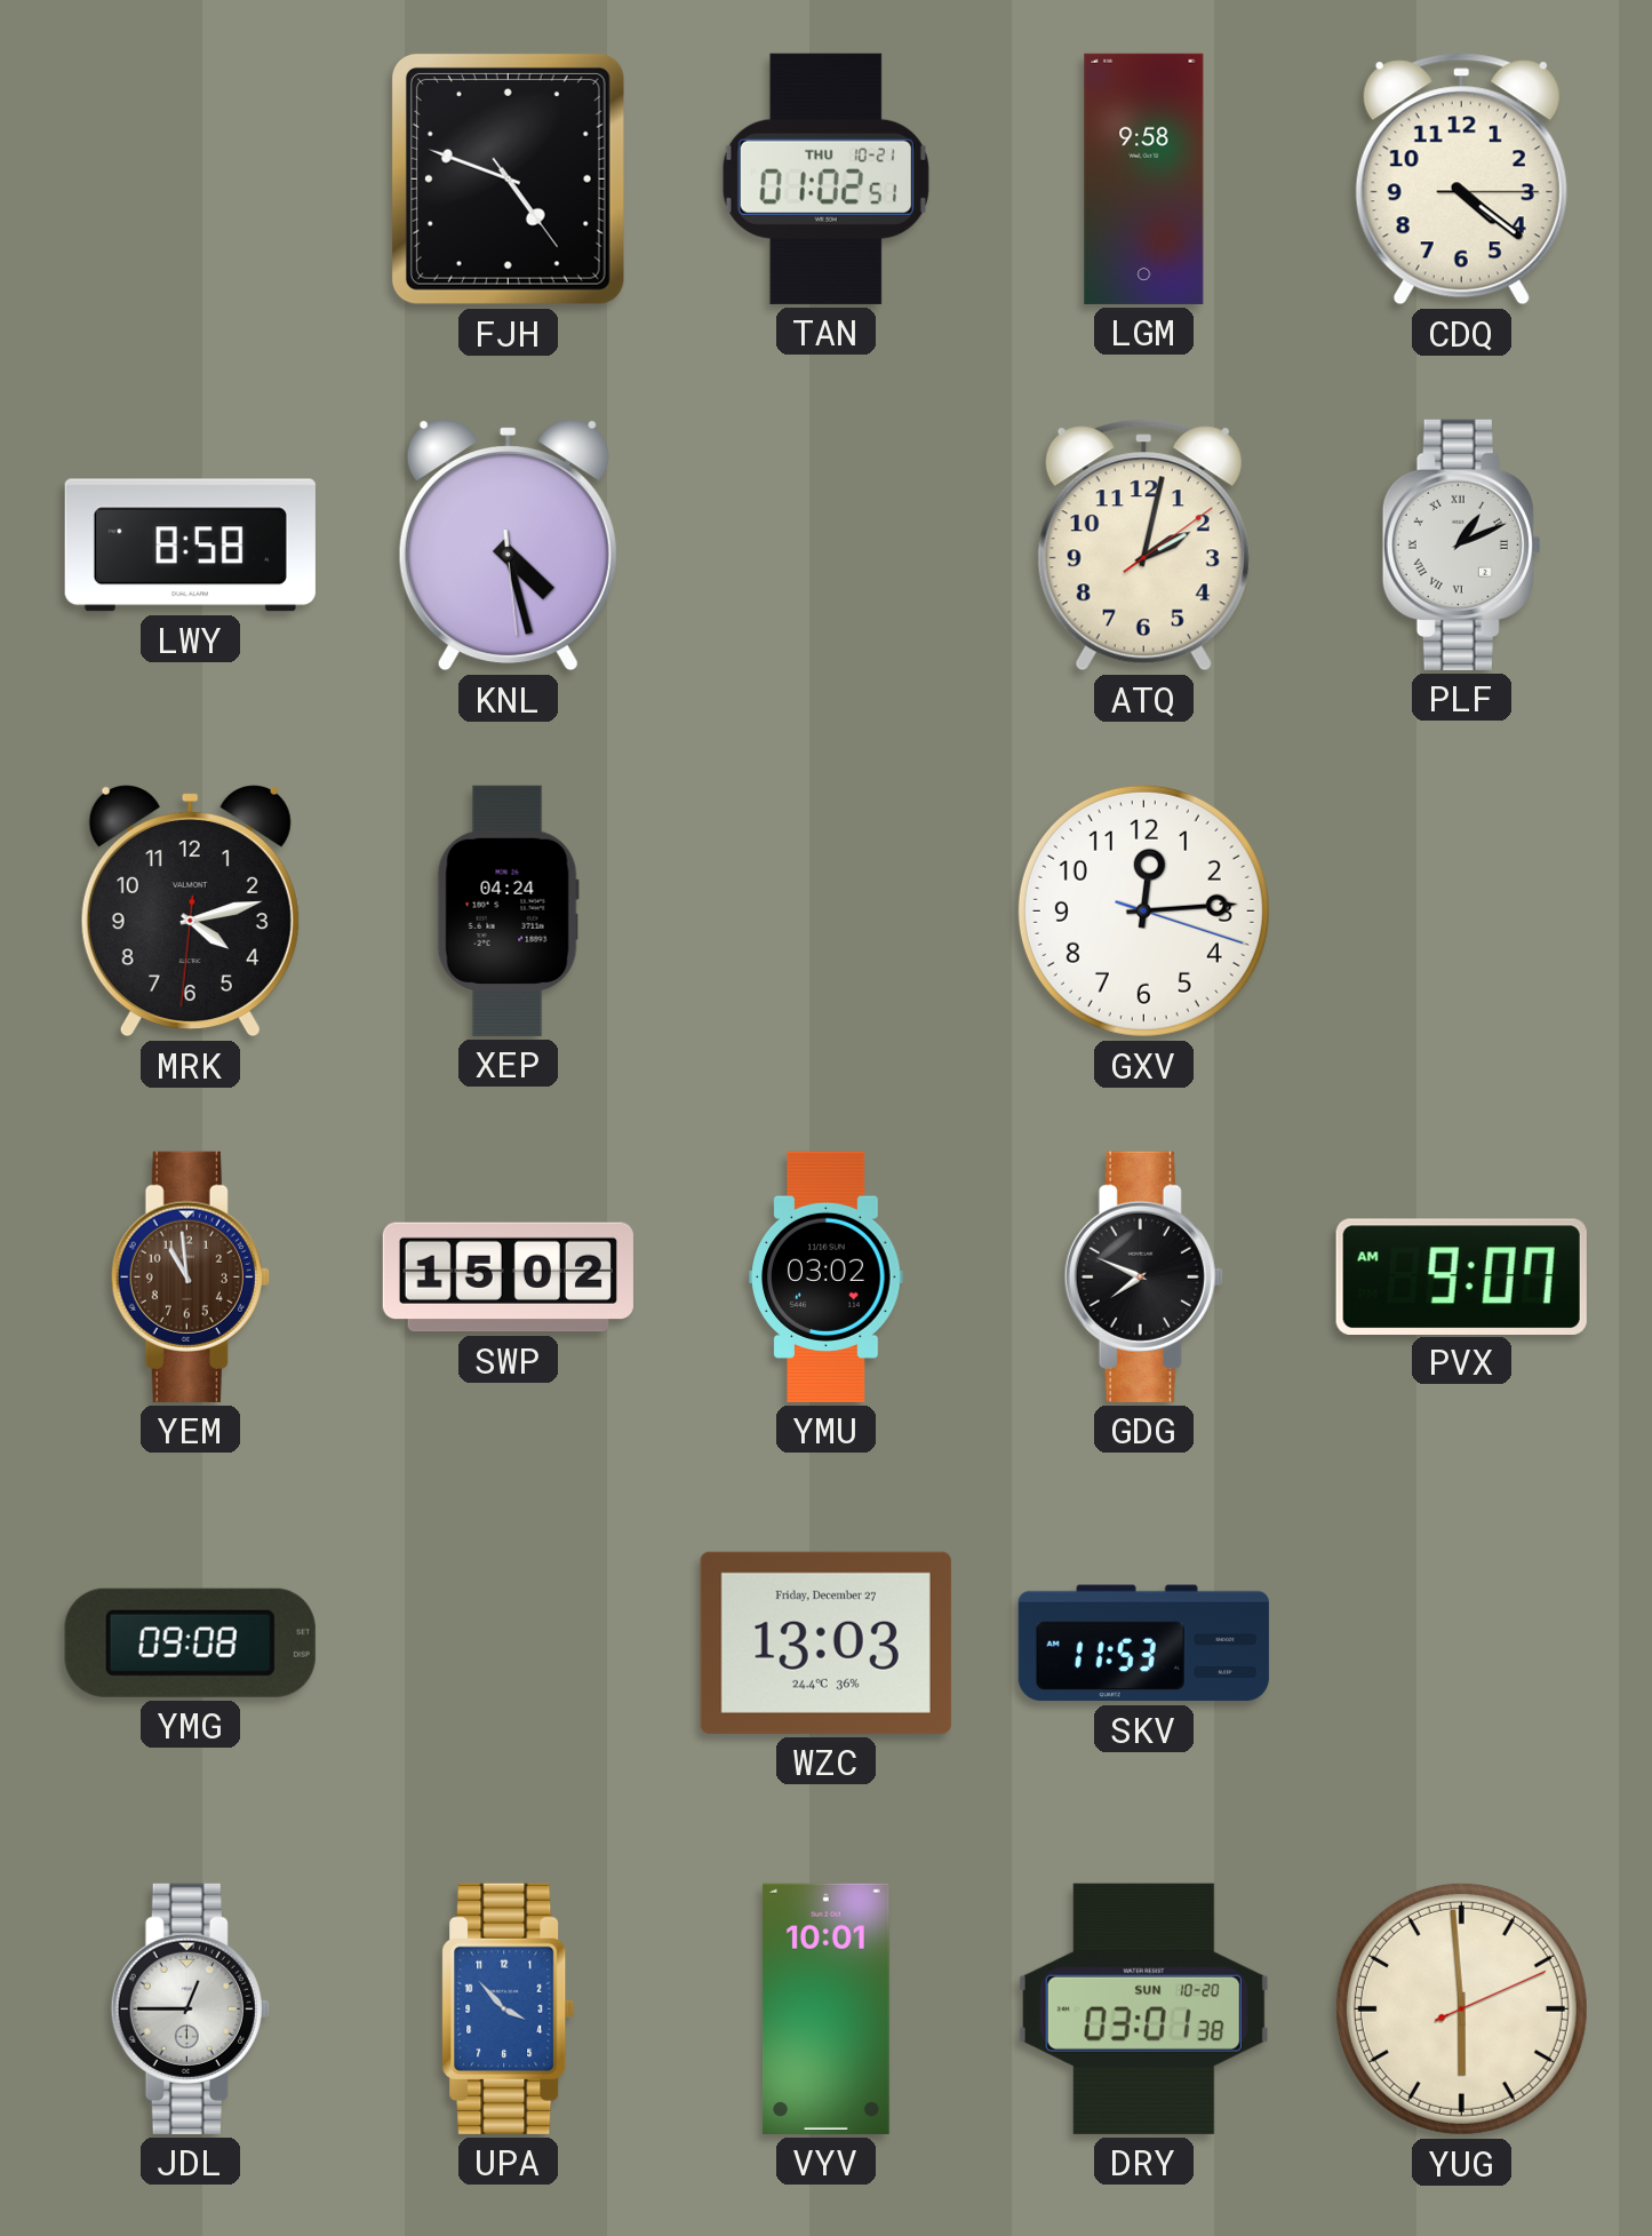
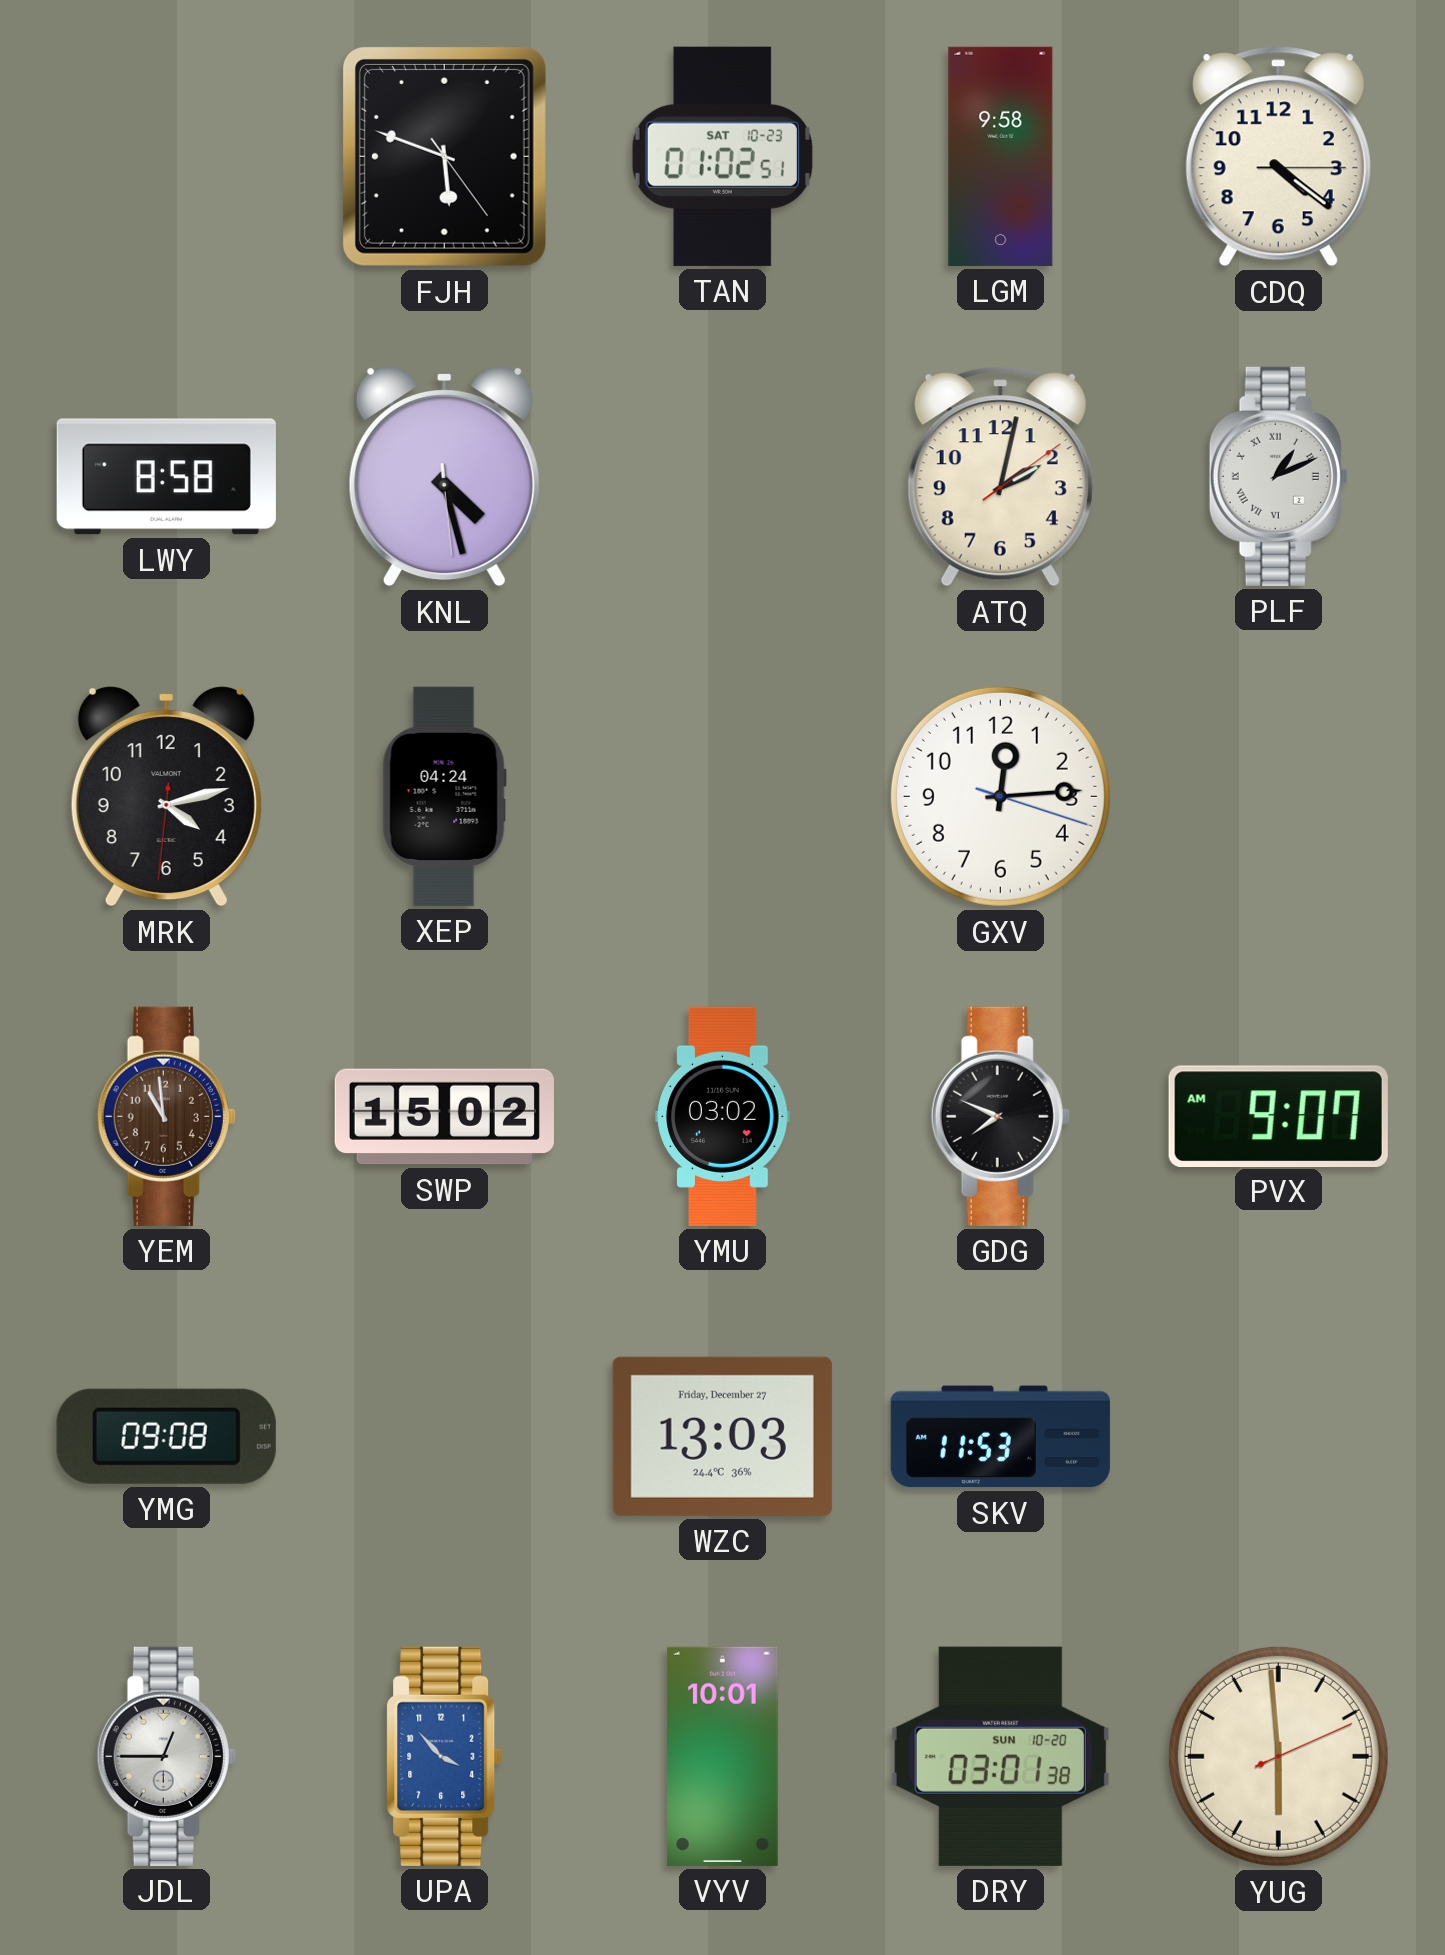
FJH: 4:48 -> 5:48
TAN date: THU 10-21 -> SAT 10-23
